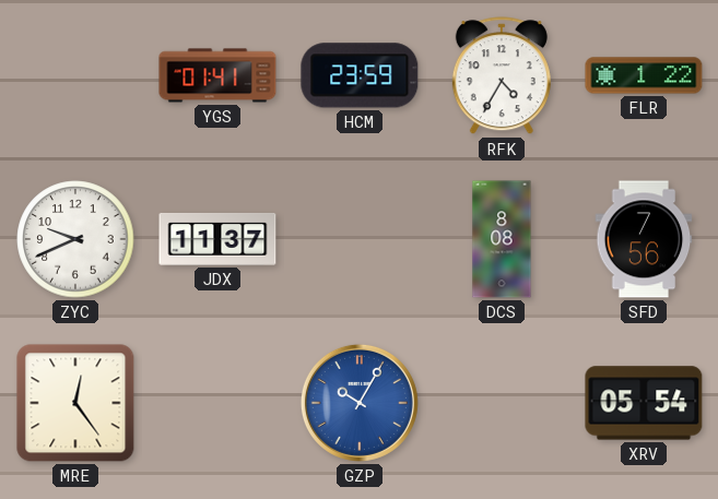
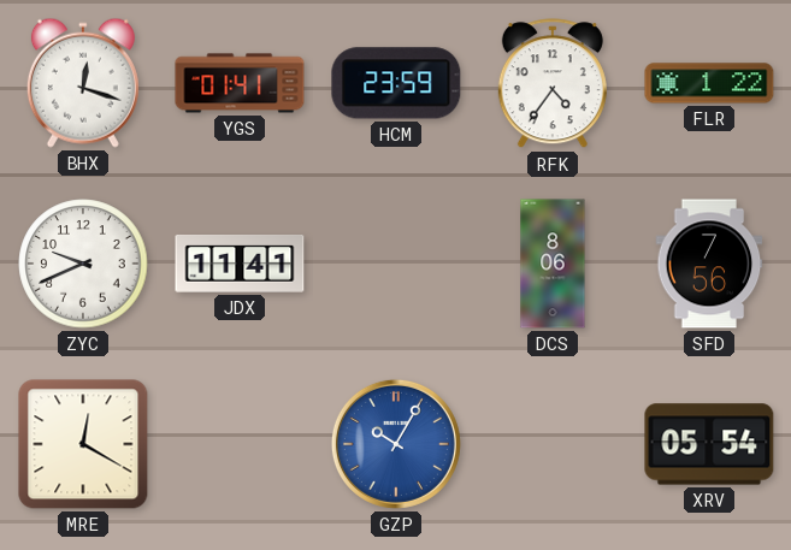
BHX: none -> 12:18
RFK: 4:35 -> 4:36
JDX: 11:37 -> 11:41
DCS: 8:08 -> 8:06
MRE: 12:24 -> 12:20
